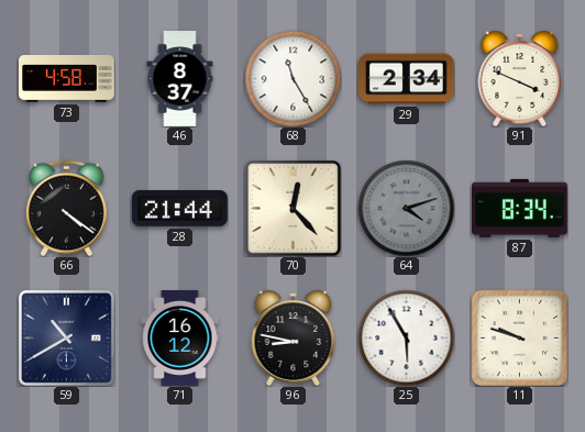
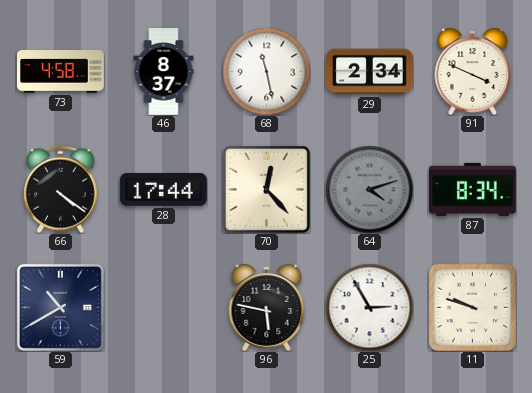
68: 11:25 -> 11:28
28: 21:44 -> 17:44
71: 16:12 -> none
96: 8:47 -> 5:47
25: 5:55 -> 2:55
